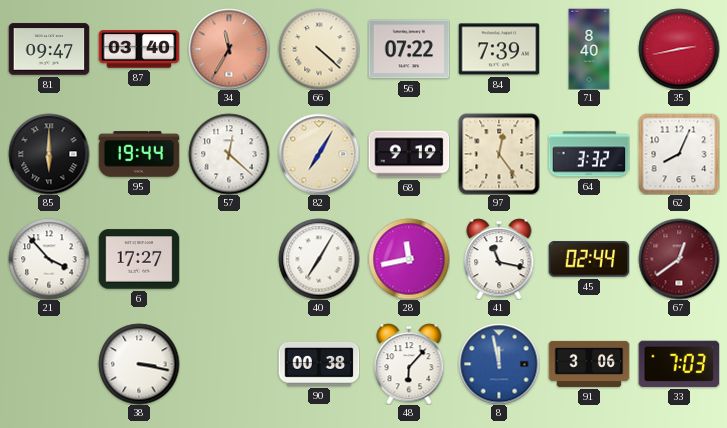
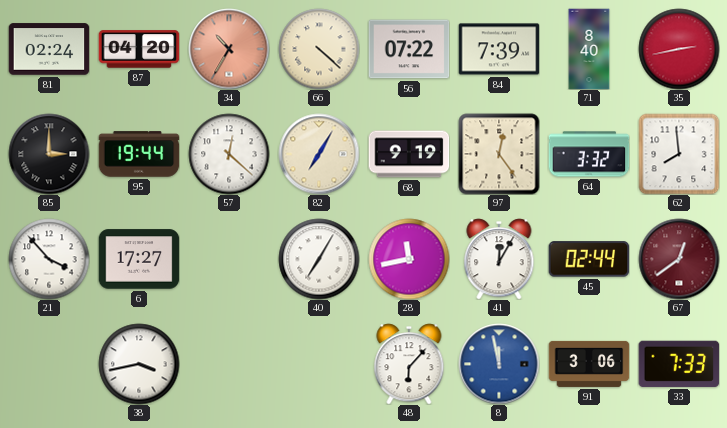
81: 09:47 -> 02:24
87: 03:40 -> 04:20
34: 11:35 -> 10:35
85: 6:00 -> 3:00
62: 8:04 -> 7:59
41: 11:17 -> 12:05
38: 3:17 -> 3:43
90: 00:38 -> none
33: 7:03 -> 7:33
